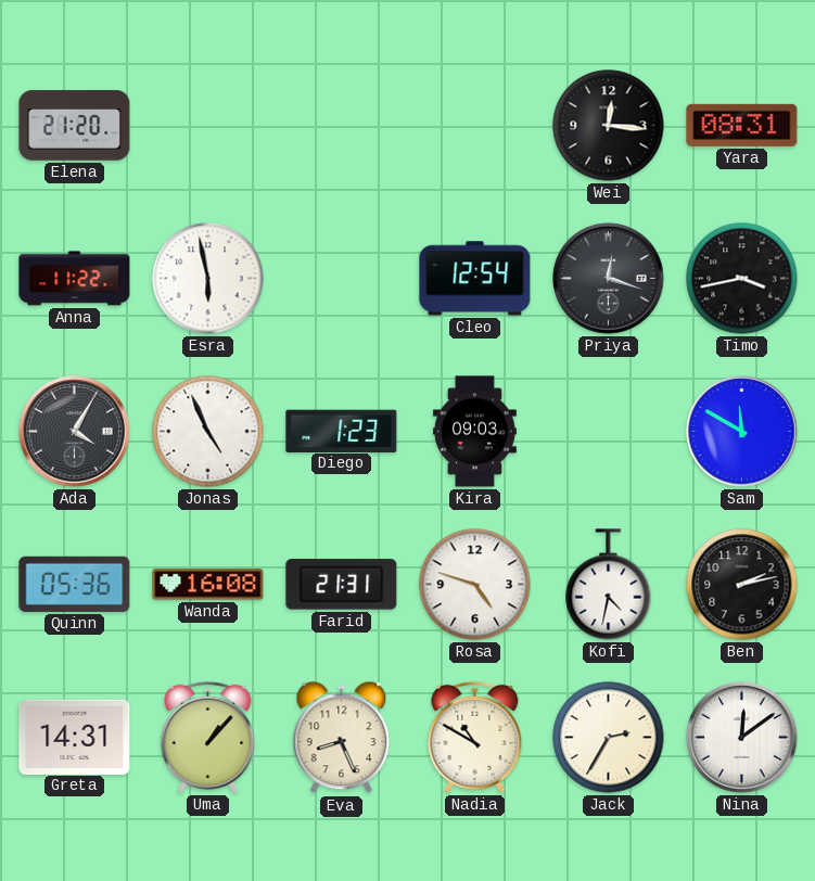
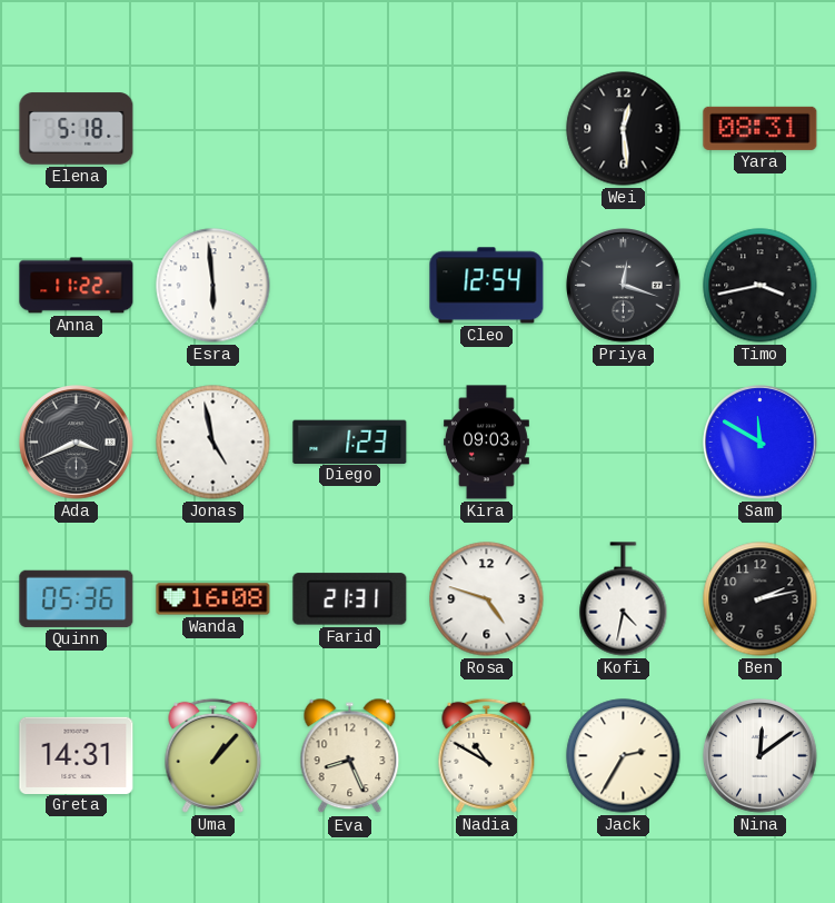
Elena: 21:20 -> 5:18
Wei: 12:16 -> 12:29
Esra: 5:58 -> 5:59
Ada: 4:05 -> 3:41
Jonas: 4:56 -> 4:58
